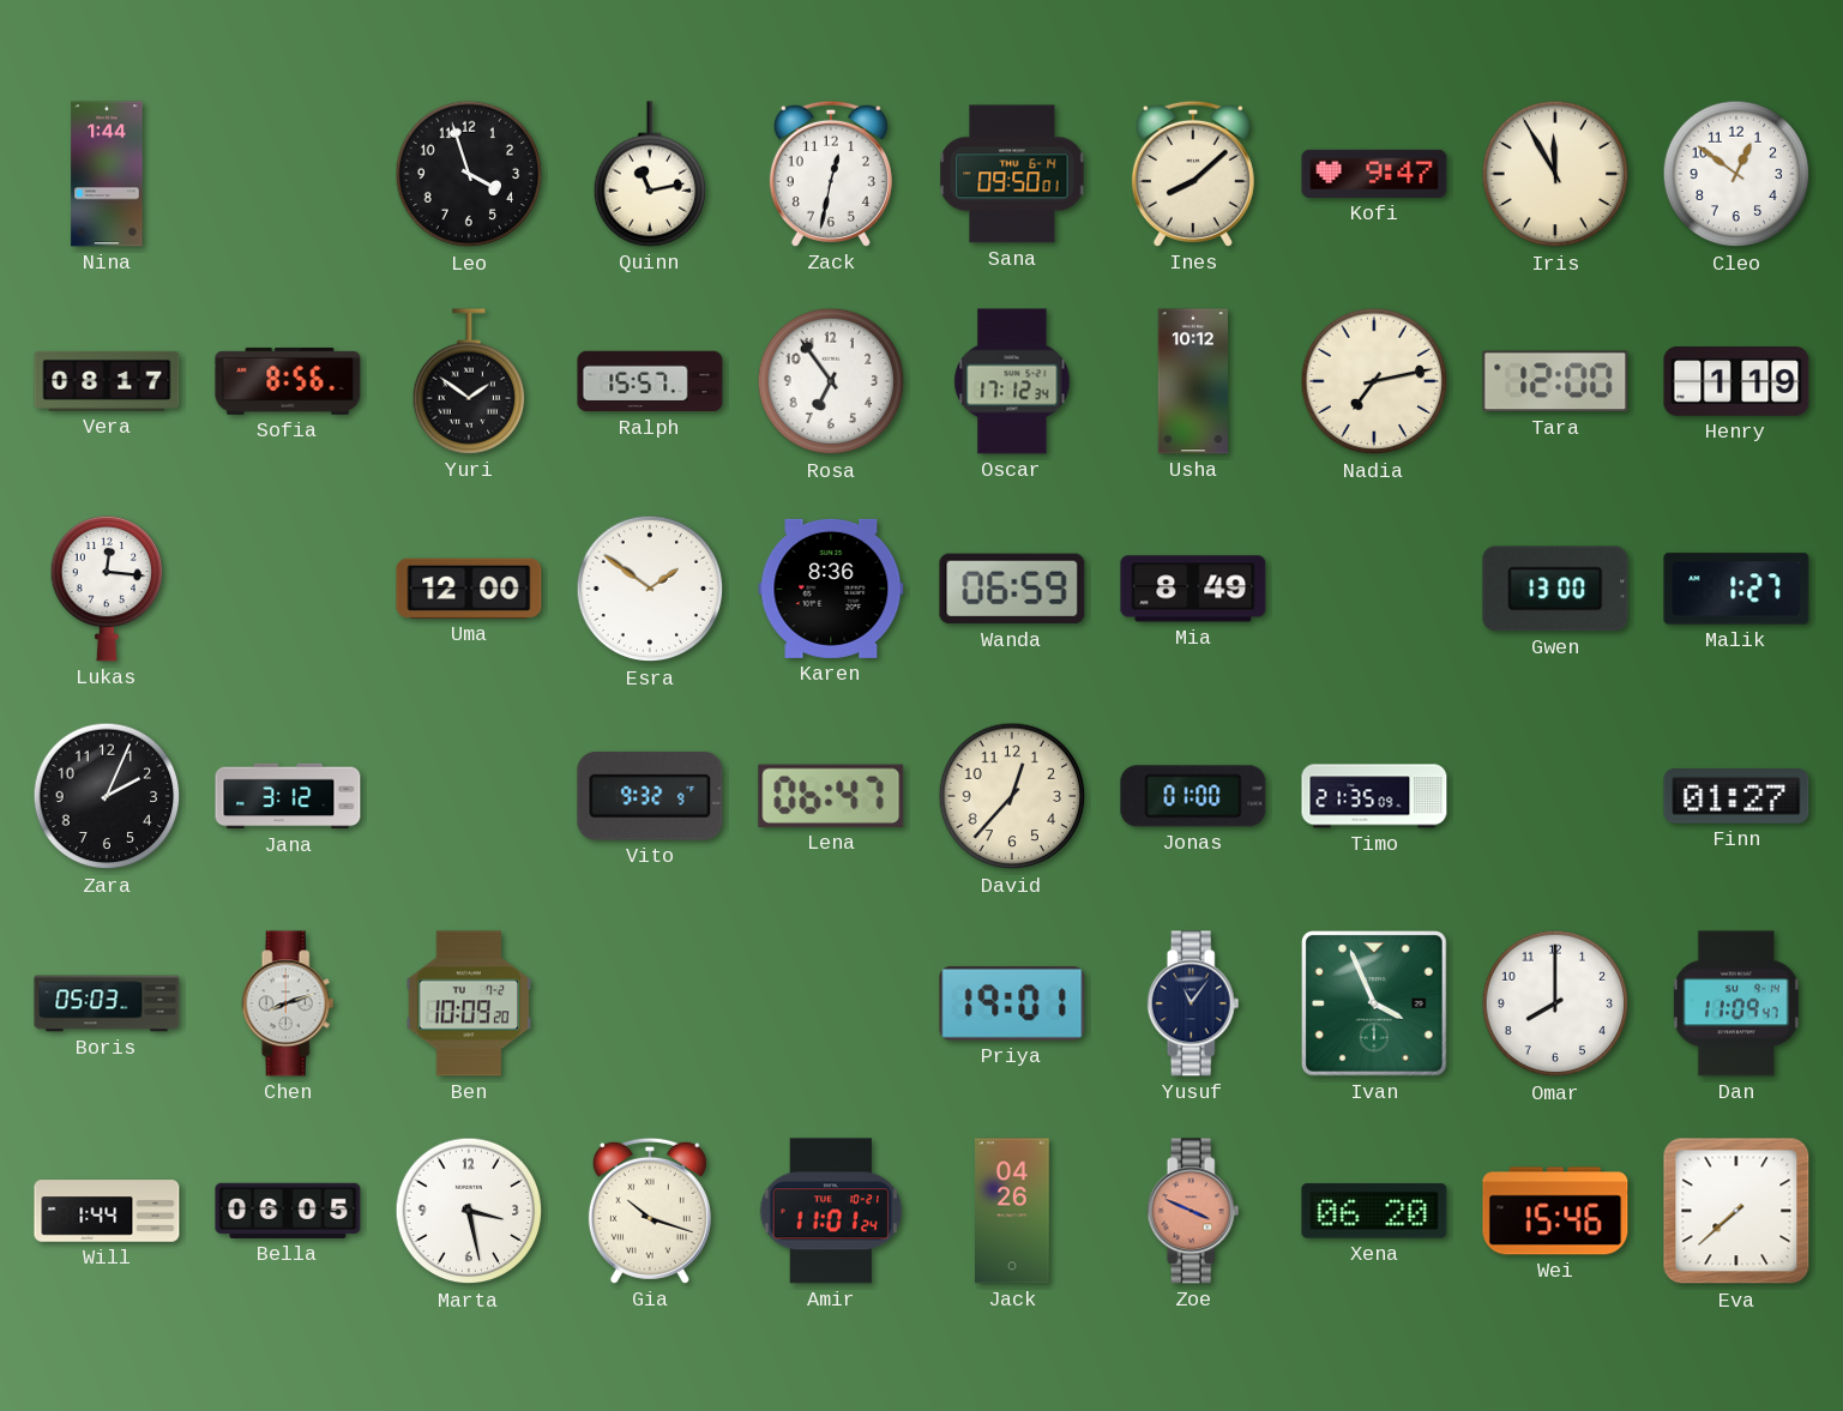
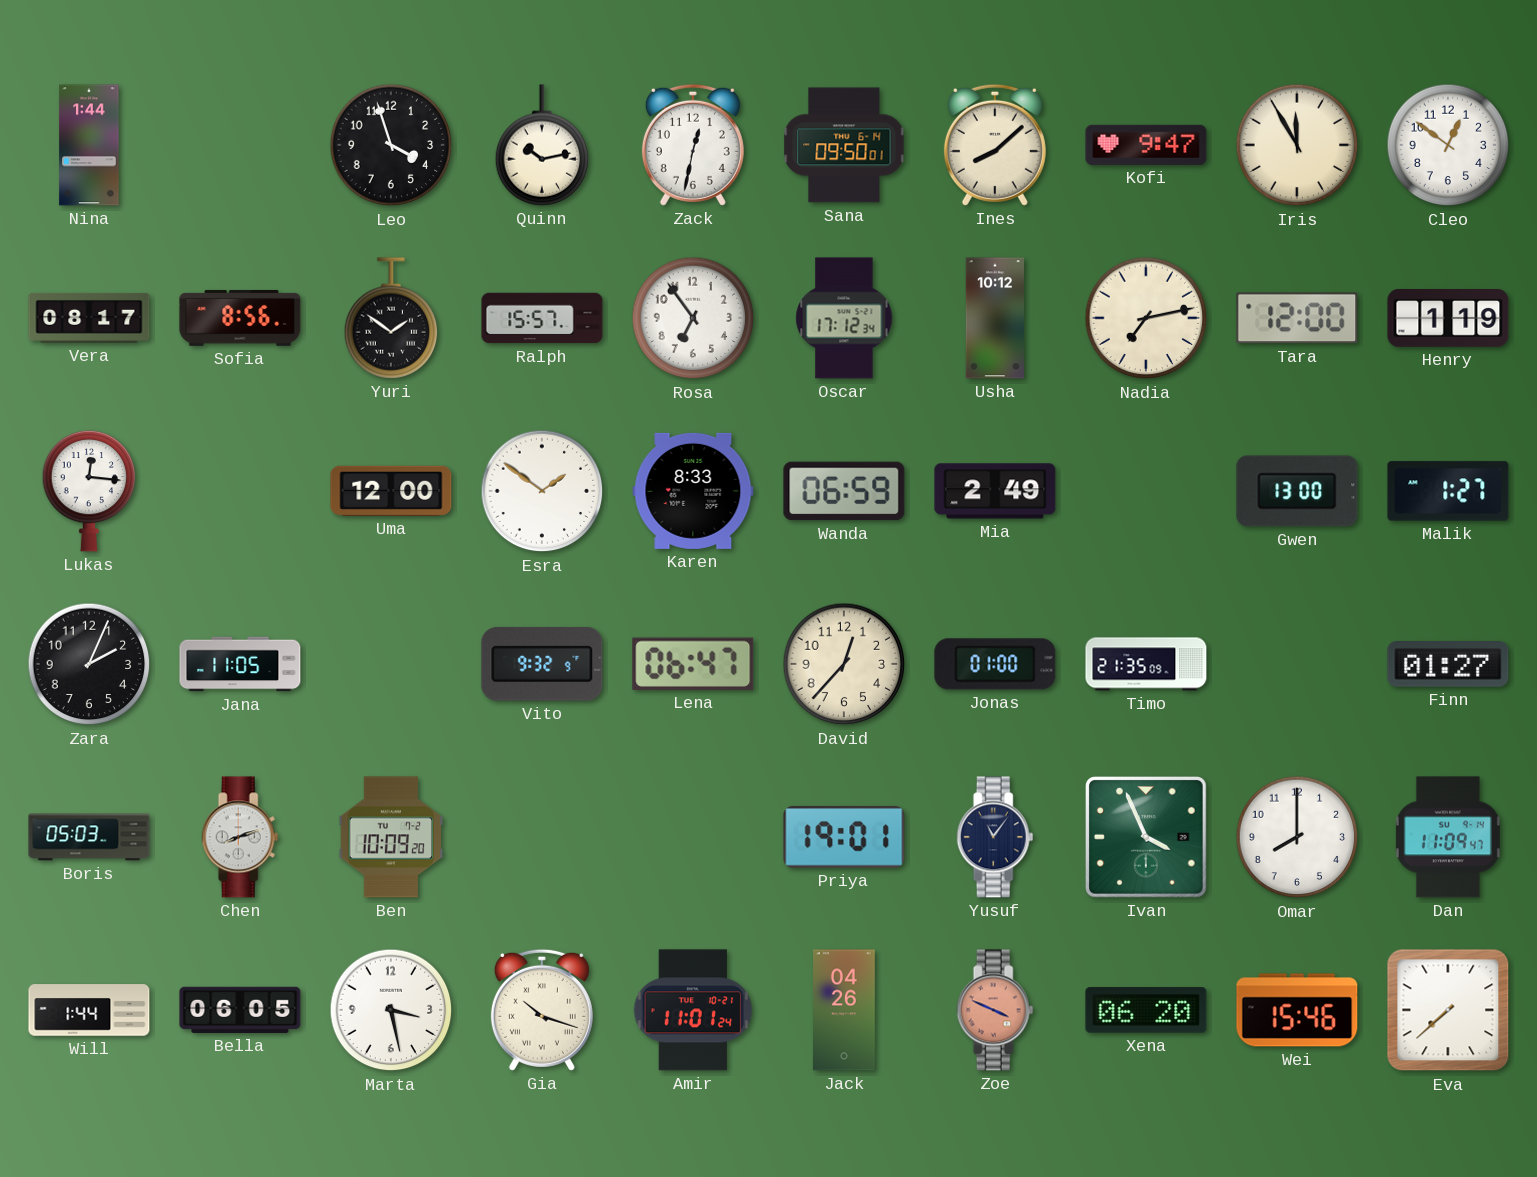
Quinn: 11:13 -> 10:13
Karen: 8:36 -> 8:33
Mia: 8:49 -> 2:49
Jana: 3:12 -> 11:05
